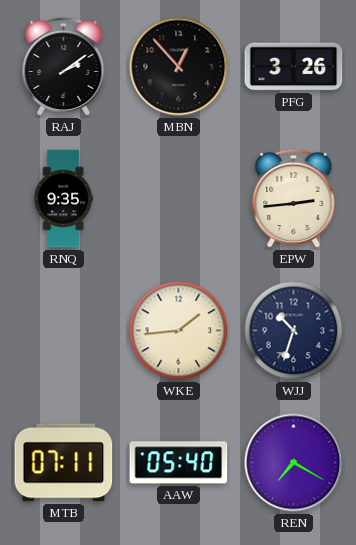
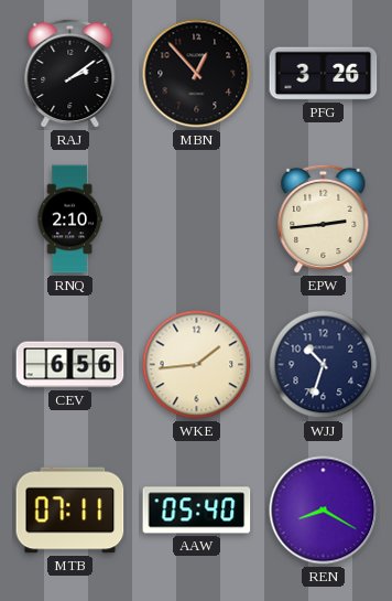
RNQ: 9:35 -> 2:10
CEV: none -> 6:56
REN: 7:20 -> 8:20
